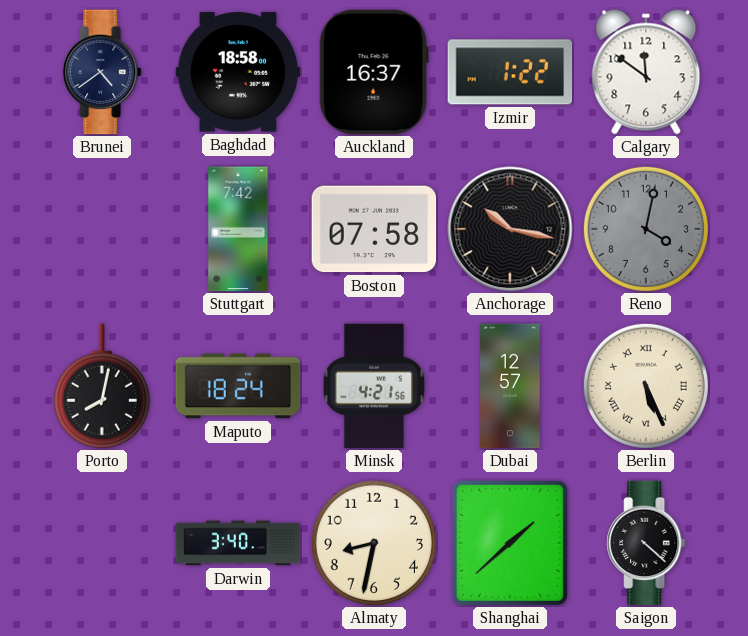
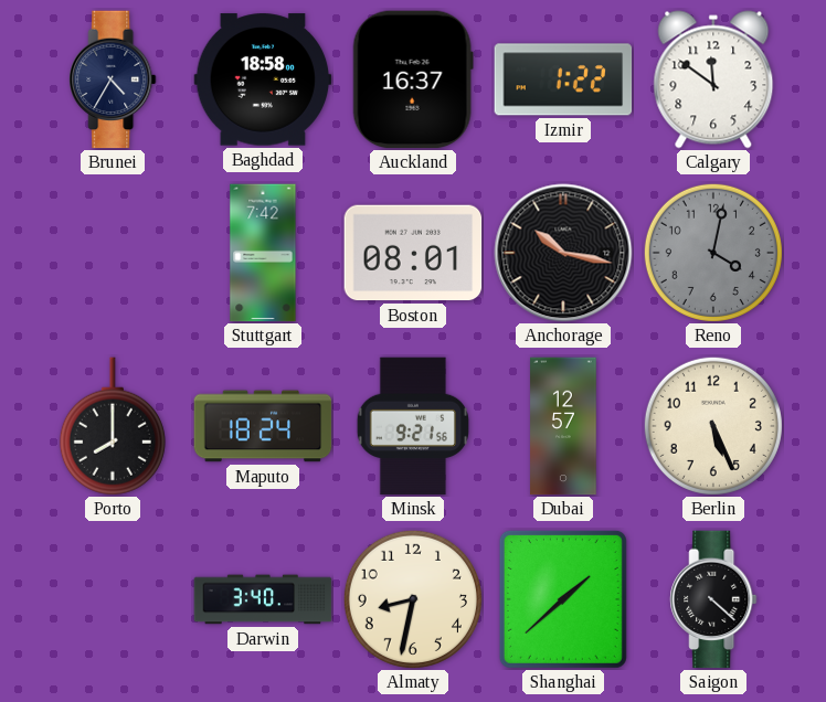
Brunei: 4:39 -> 4:35
Boston: 07:58 -> 08:01
Porto: 8:02 -> 8:00
Minsk: 4:21 -> 9:21
Berlin numerals: Roman -> Arabic
